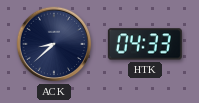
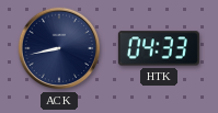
ACK: 8:38 -> 8:43
